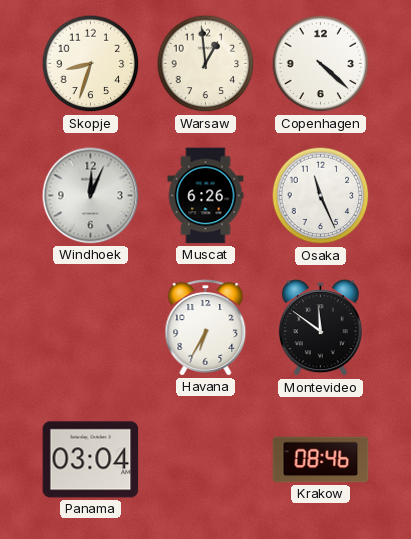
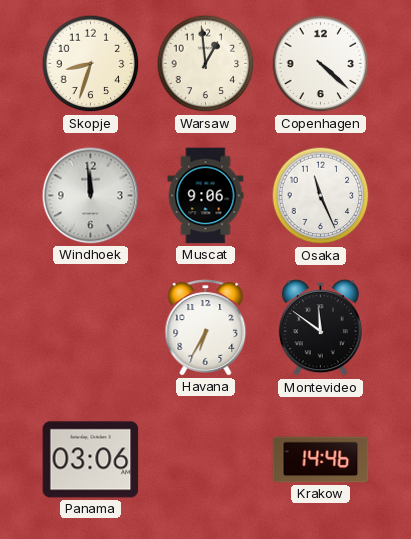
Windhoek: 12:04 -> 11:59
Muscat: 6:26 -> 9:06
Panama: 03:04 -> 03:06
Krakow: 08:46 -> 14:46
